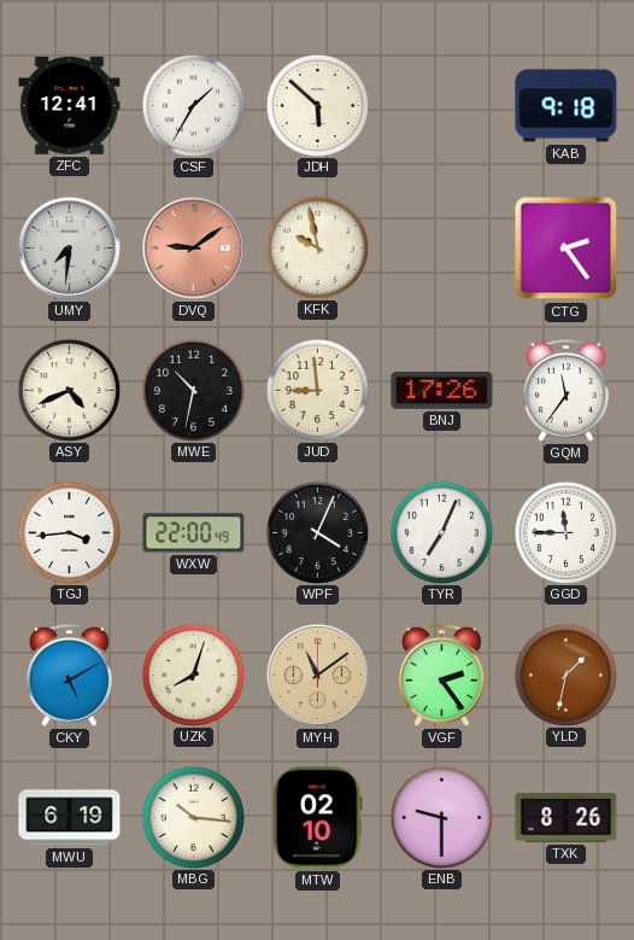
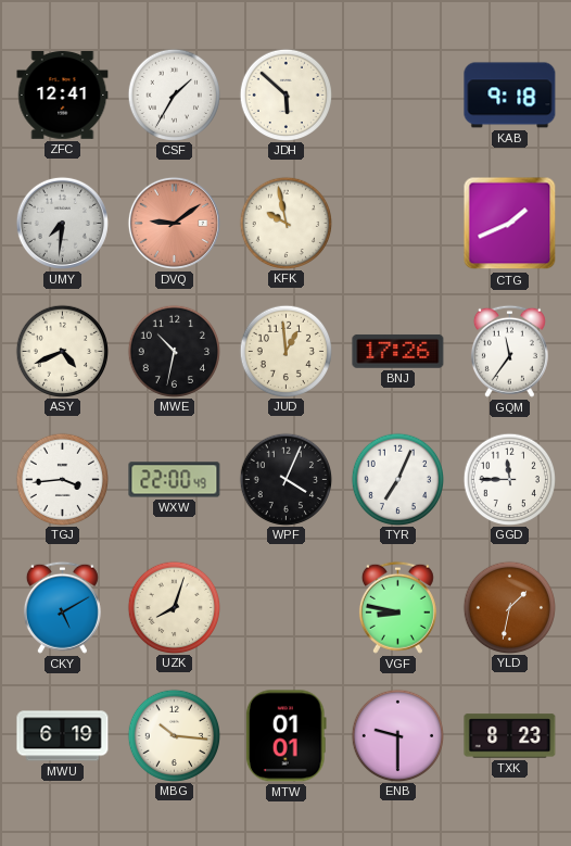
CTG: 2:24 -> 1:41
JUD: 8:59 -> 12:59
MYH: 11:09 -> none
VGF: 2:24 -> 8:47
MTW: 02:10 -> 01:01
TXK: 8:26 -> 8:23
